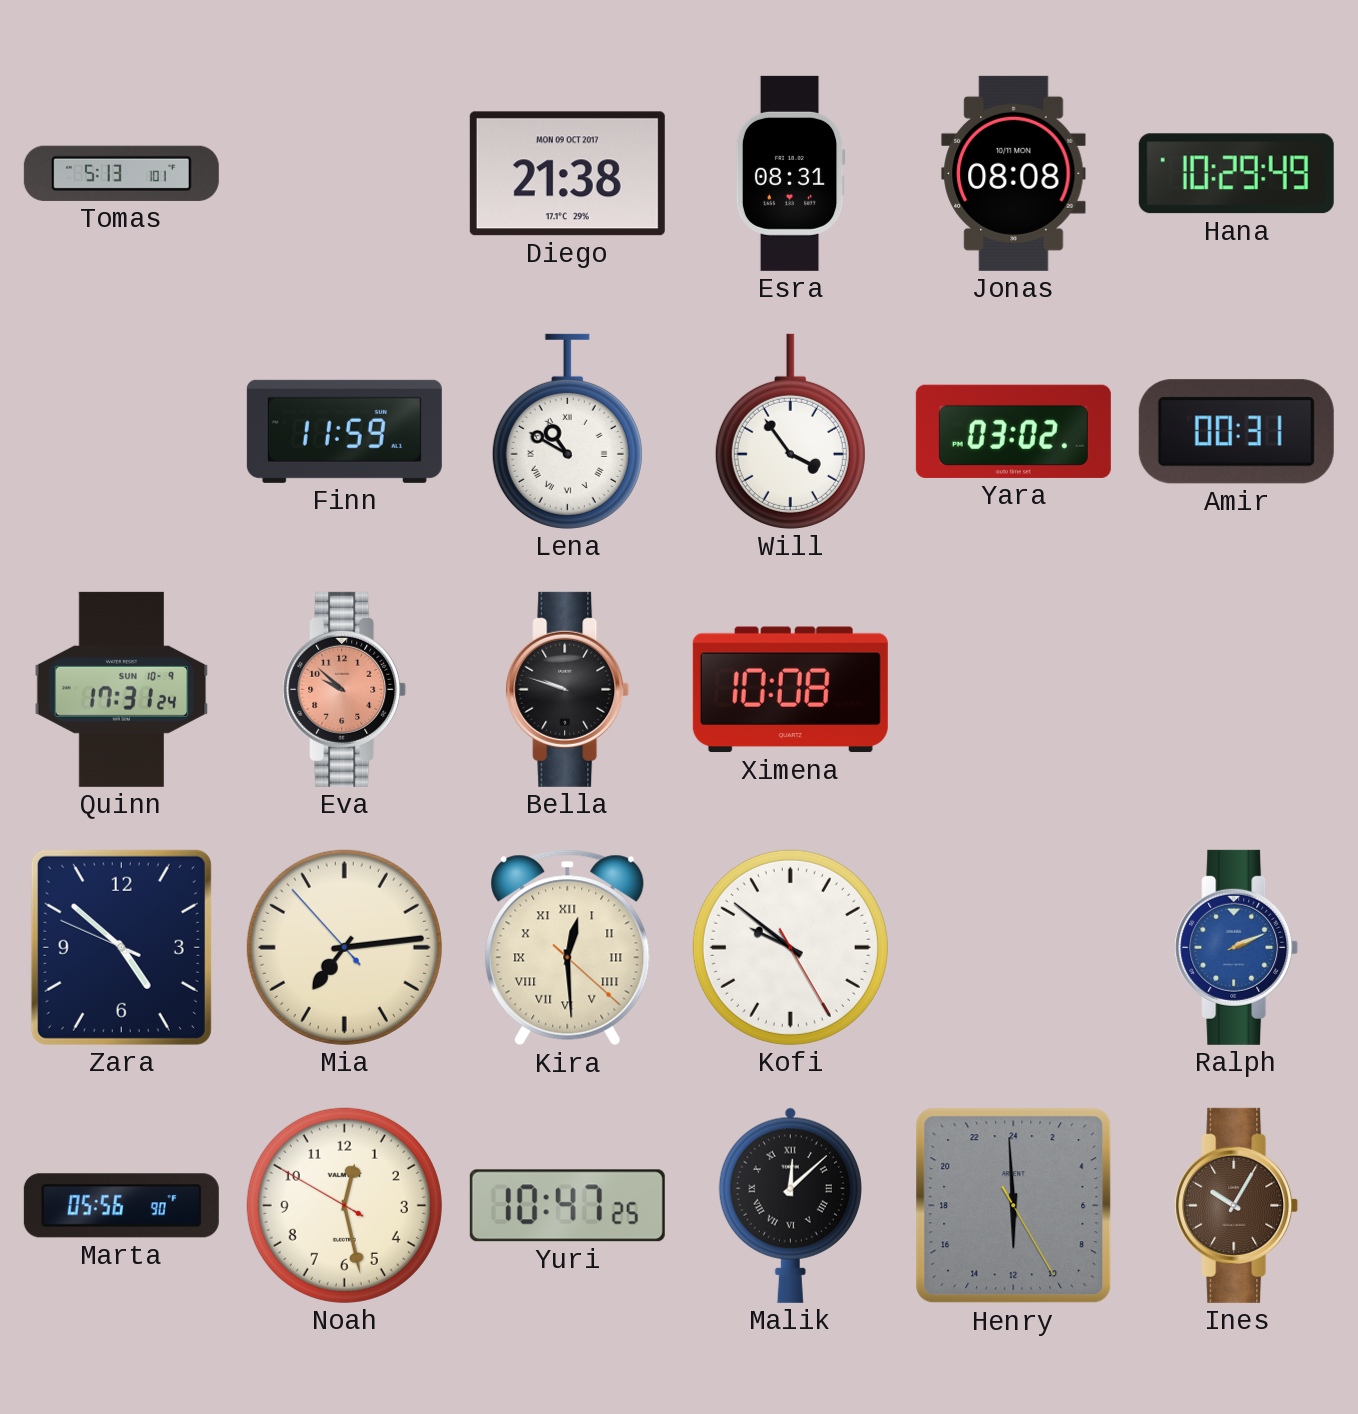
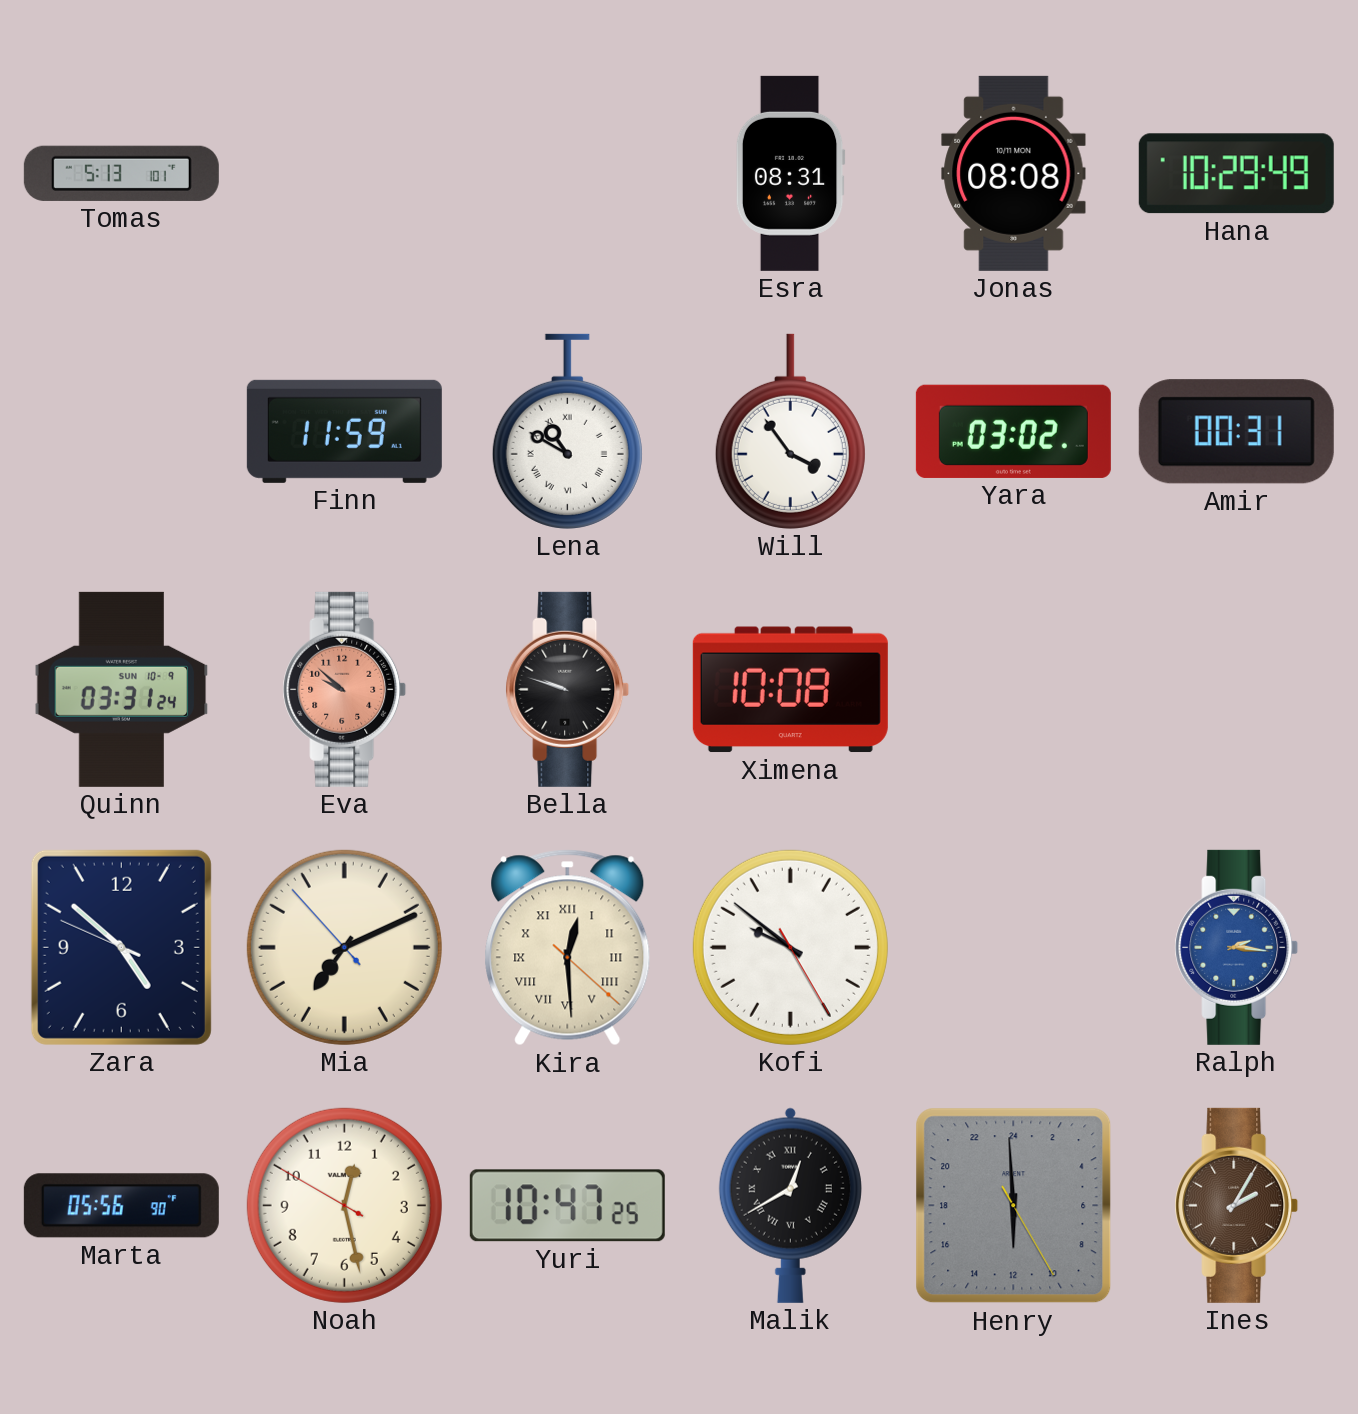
Diego: 21:38 -> none
Quinn: 17:31 -> 03:31
Mia: 7:13 -> 7:10
Ralph: 2:11 -> 2:16
Malik: 12:08 -> 12:40
Ines: 10:05 -> 2:05
